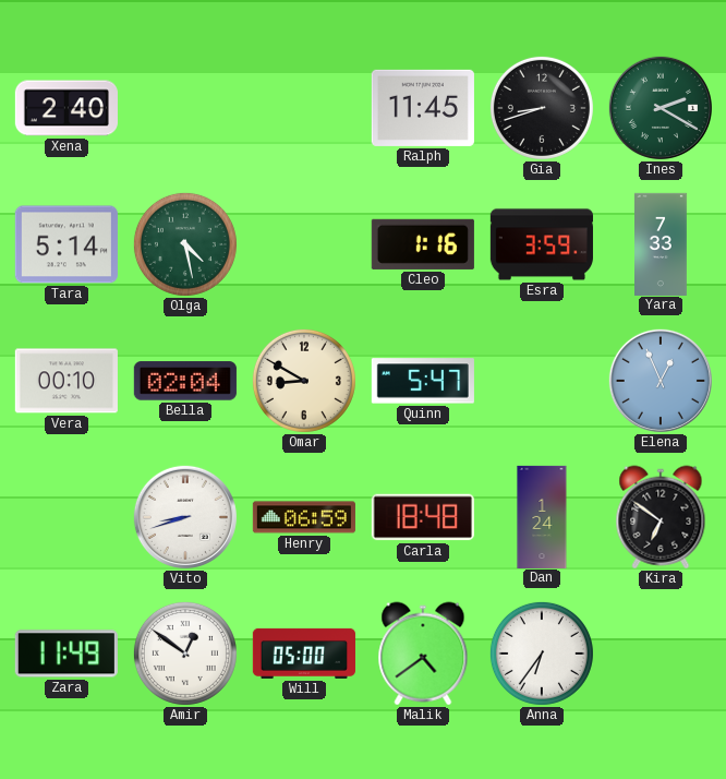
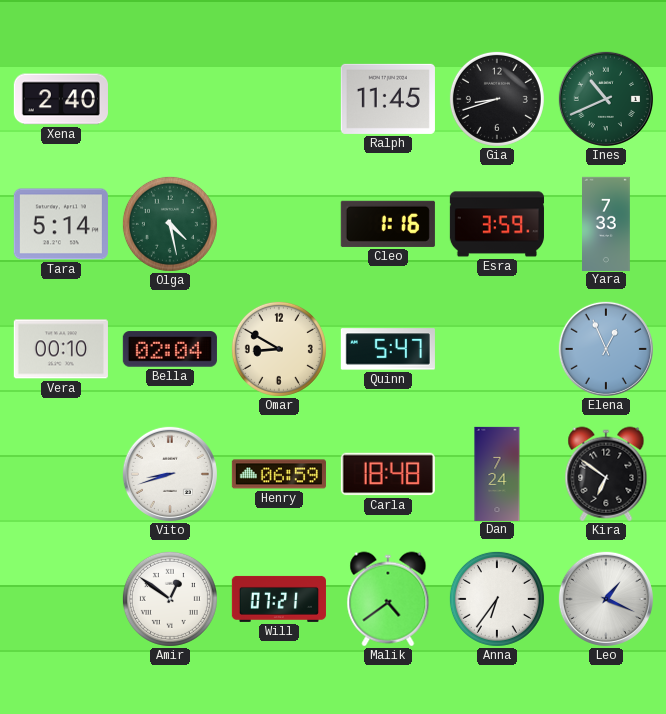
Ines: 2:20 -> 10:41
Dan: 1:24 -> 7:24
Zara: 11:49 -> none
Will: 05:00 -> 07:21
Leo: none -> 1:19
